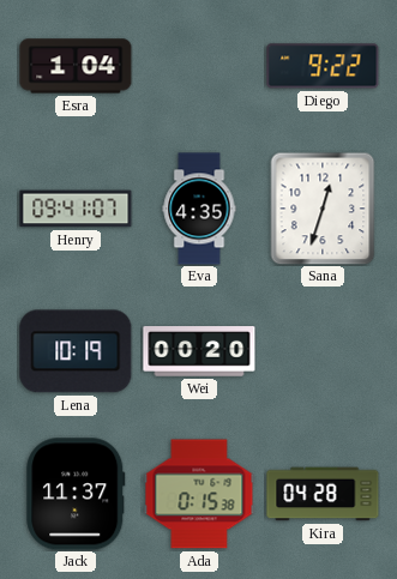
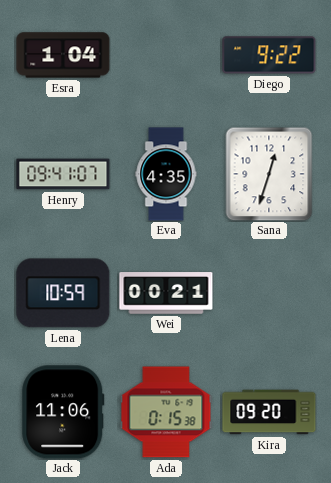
Lena: 10:19 -> 10:59
Wei: 00:20 -> 00:21
Jack: 11:37 -> 11:06
Kira: 04:28 -> 09:20
